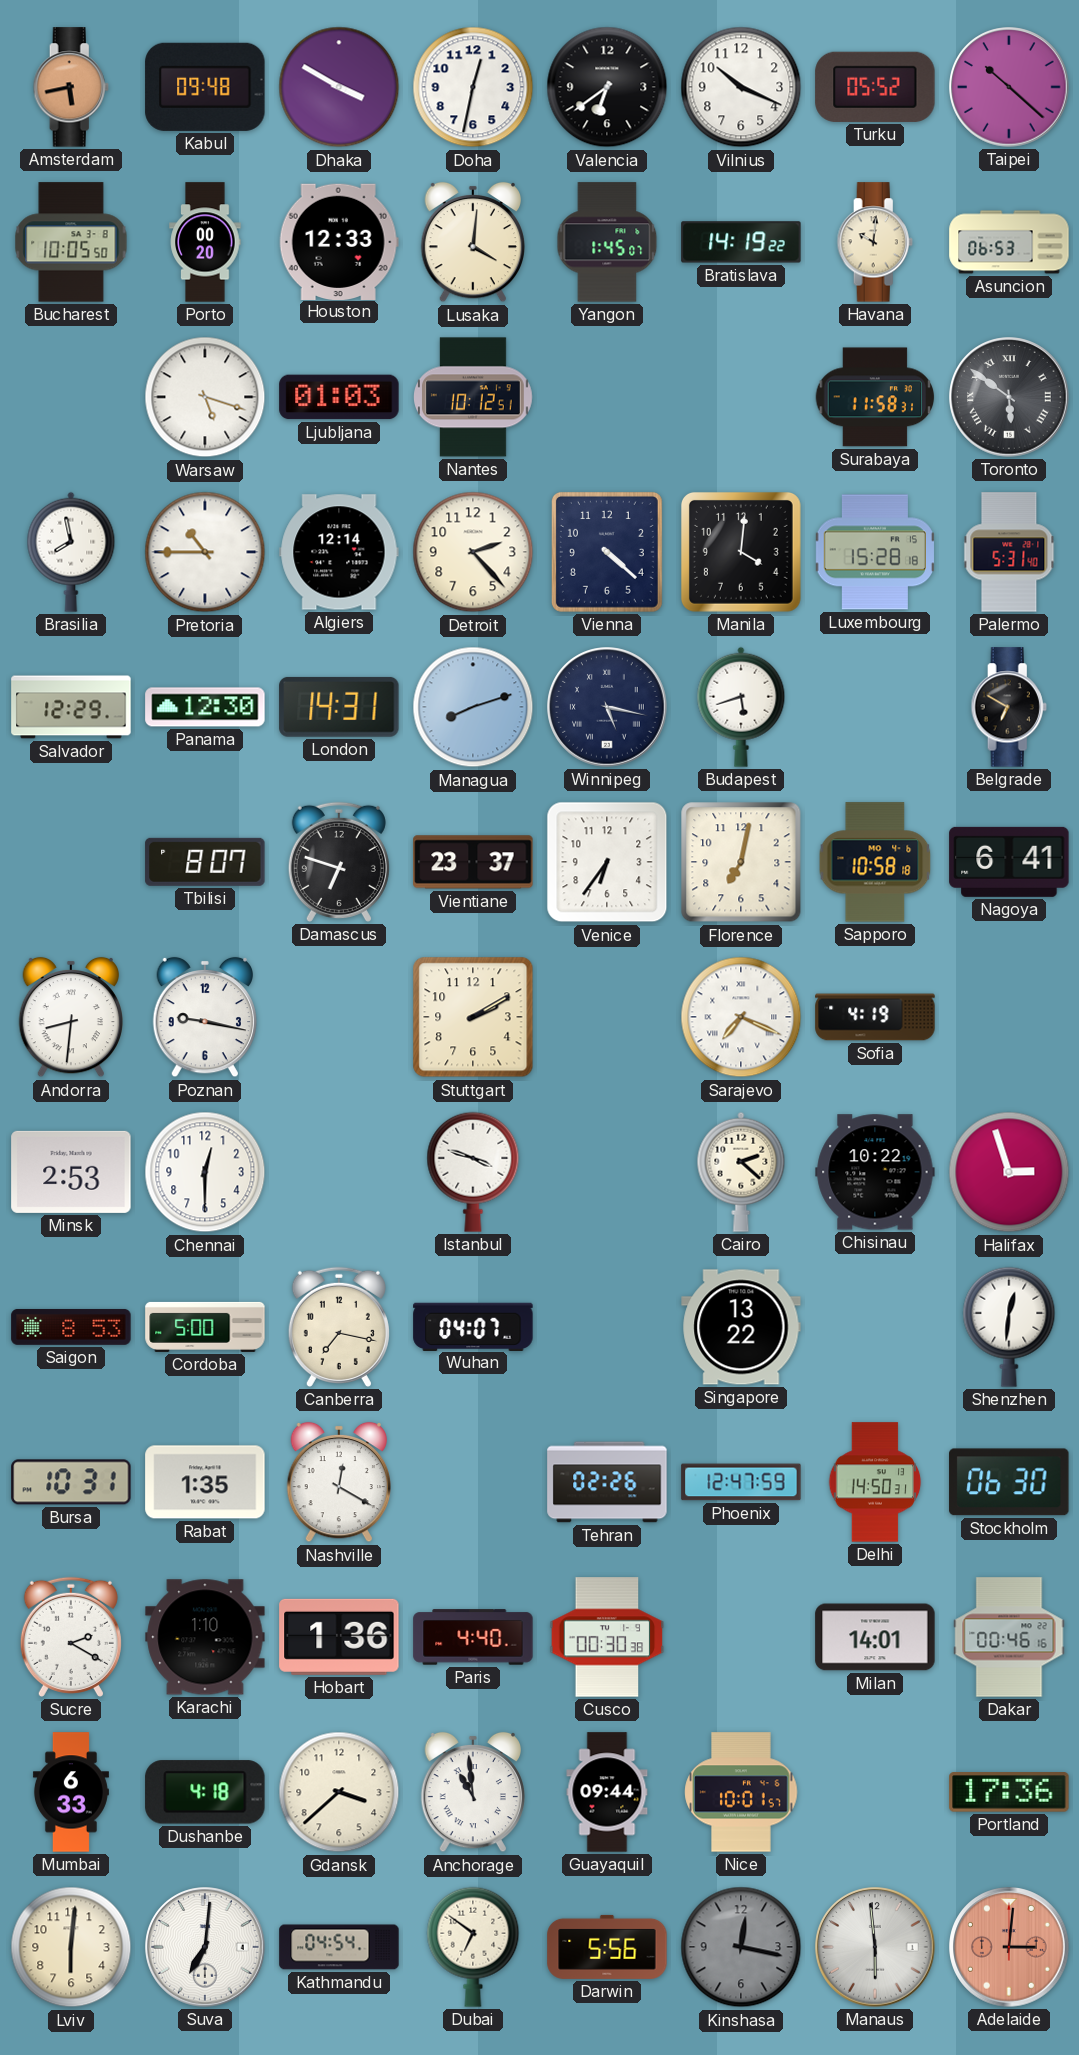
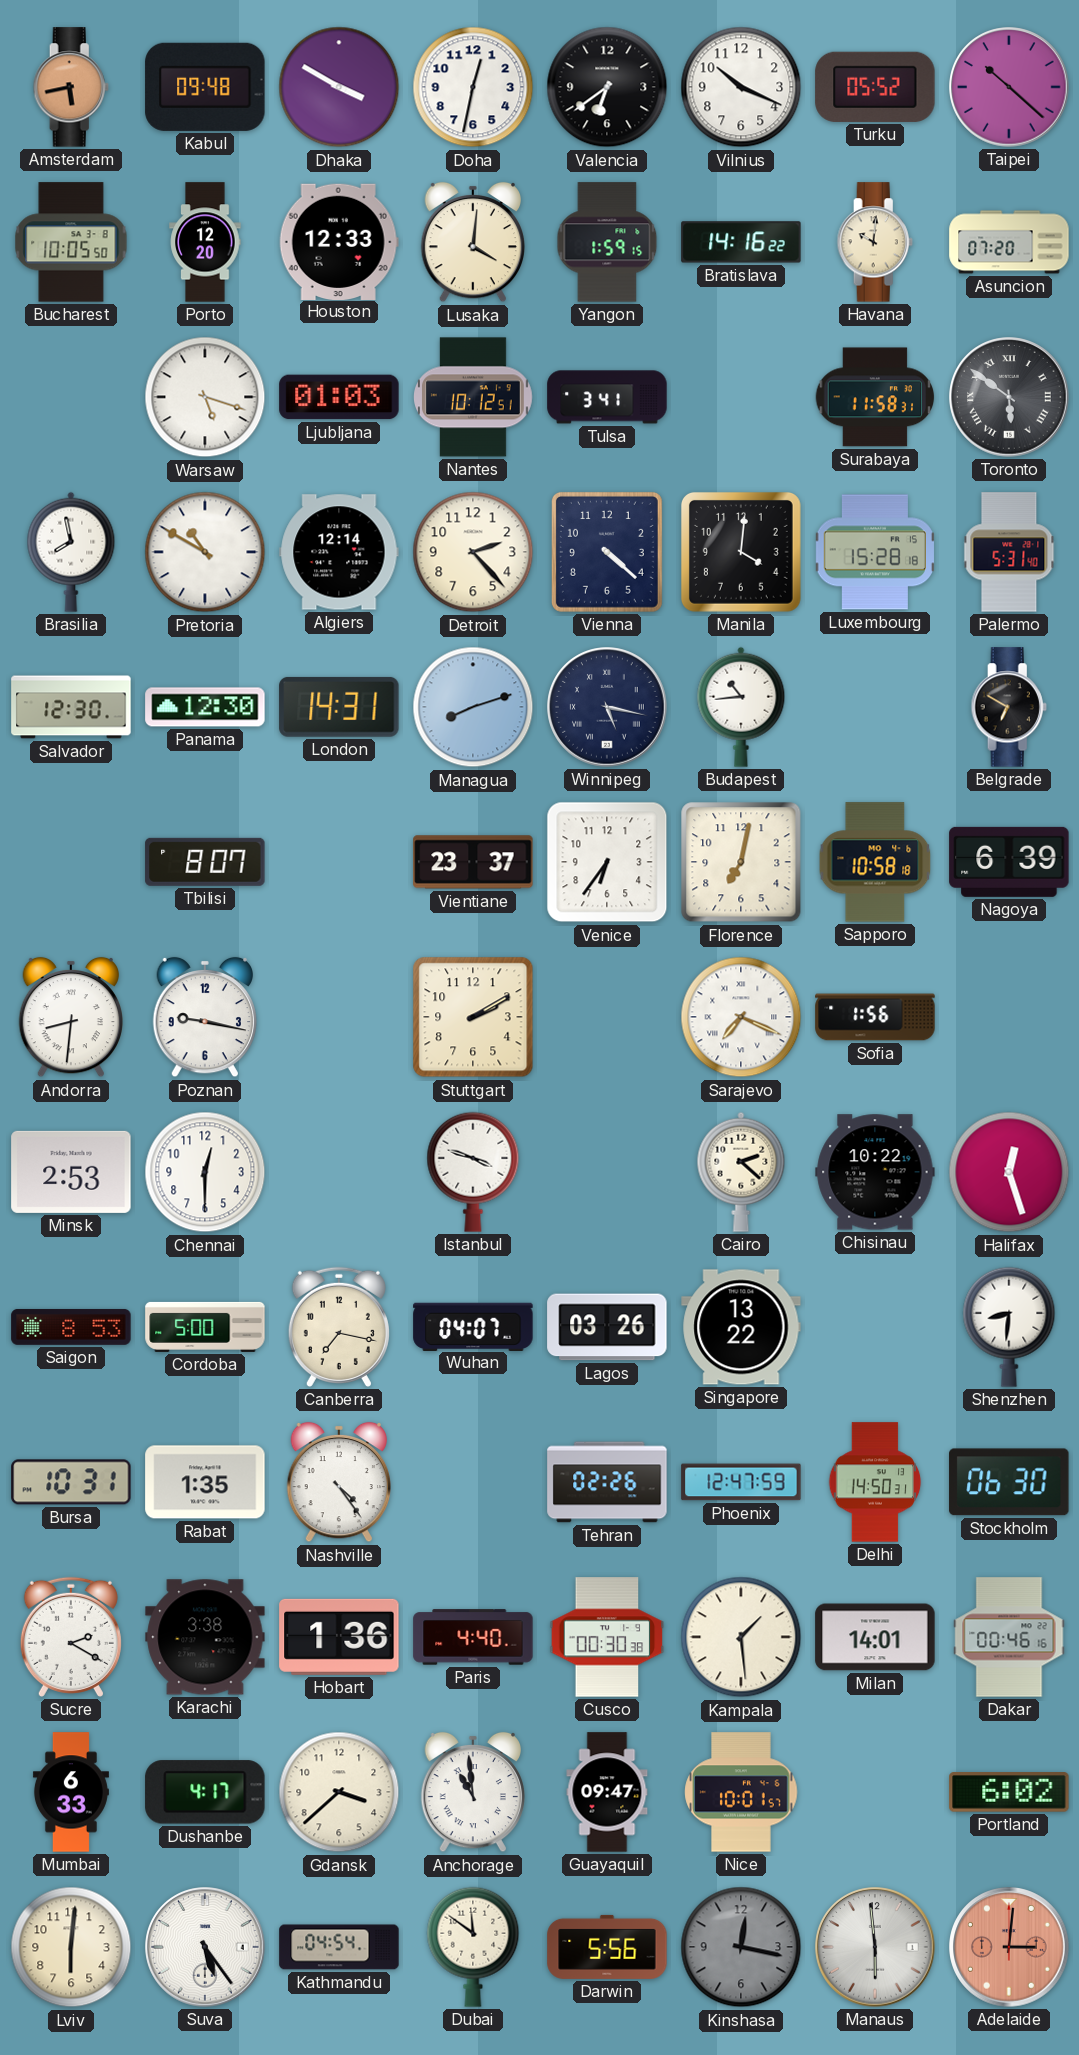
Porto: 00:20 -> 12:20
Yangon: 1:45 -> 1:59
Bratislava: 14:19 -> 14:16
Asuncion: 06:53 -> 07:20
Tulsa: none -> 3:41
Pretoria: 10:45 -> 10:50
Salvador: 12:29 -> 12:30
Budapest: 5:42 -> 10:44
Damascus: 6:48 -> none
Nagoya: 6:41 -> 6:39
Sofia: 4:19 -> 1:56
Halifax: 2:57 -> 12:27
Lagos: none -> 03:26
Shenzhen: 12:31 -> 8:31
Nashville: 12:20 -> 4:24
Karachi: 1:10 -> 3:38
Kampala: none -> 1:29
Dushanbe: 4:18 -> 4:17
Guayaquil: 09:44 -> 09:47
Portland: 17:36 -> 6:02
Suva: 7:01 -> 5:24
Dubai: 6:51 -> 11:51
